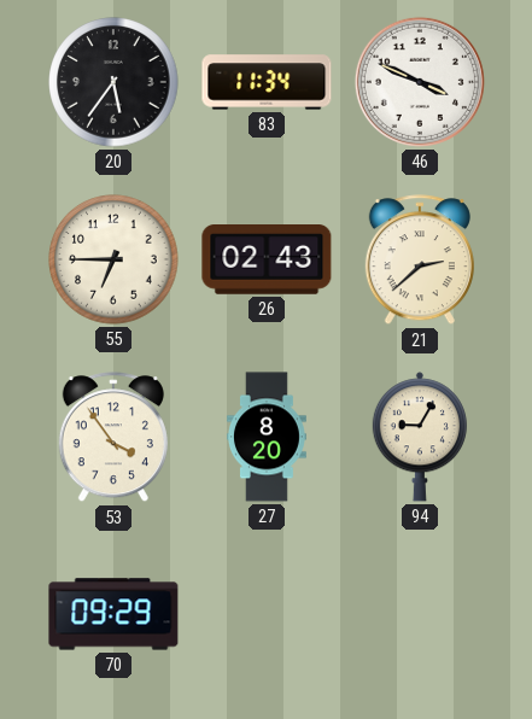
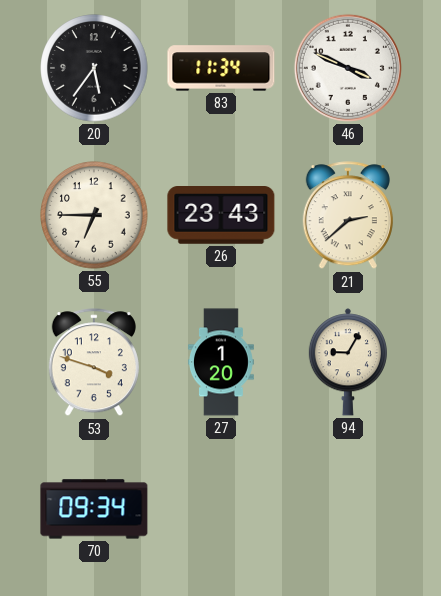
26: 02:43 -> 23:43
53: 3:54 -> 3:48
27: 8:20 -> 1:20
70: 09:29 -> 09:34
